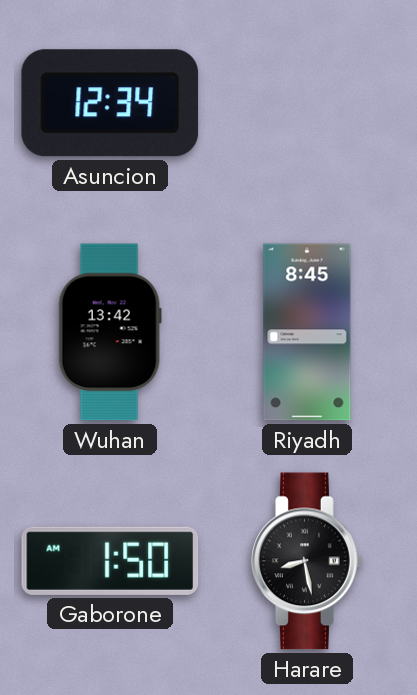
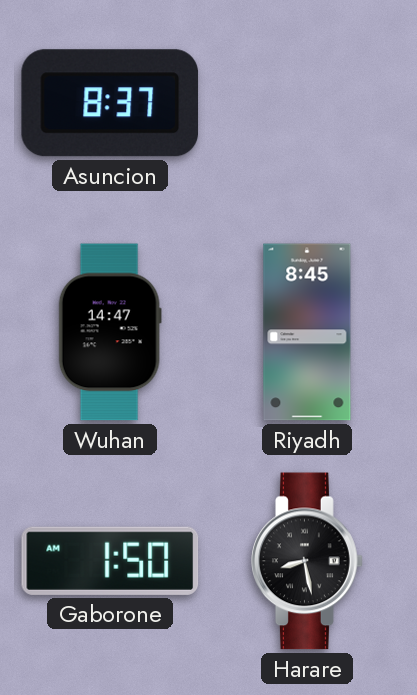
Asuncion: 12:34 -> 8:37
Wuhan: 13:42 -> 14:47
